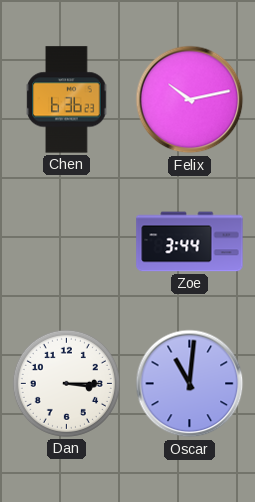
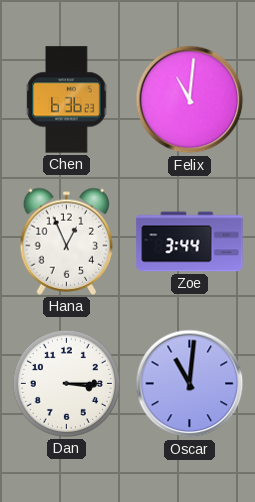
Felix: 10:13 -> 11:01
Hana: none -> 12:56
